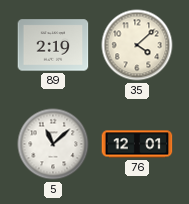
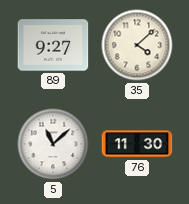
89: 2:19 -> 9:27
76: 12:01 -> 11:30
